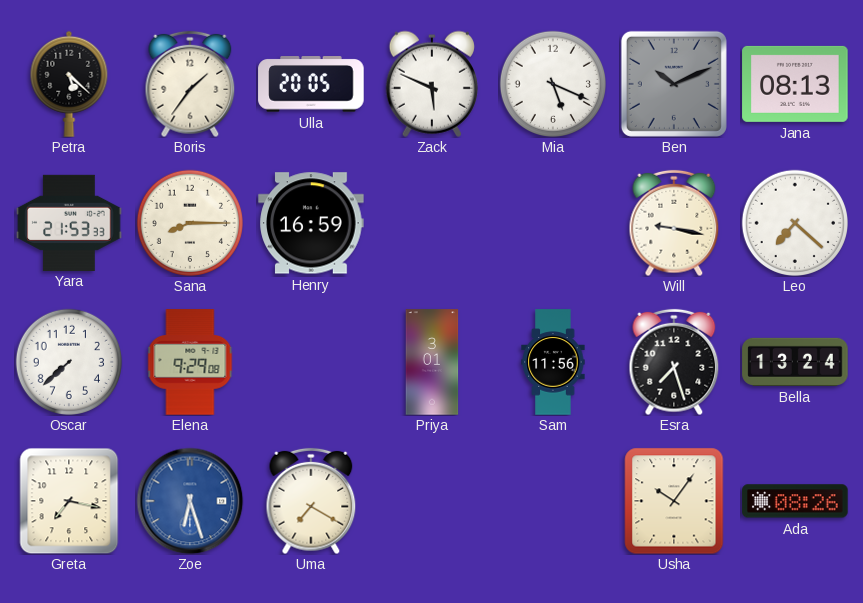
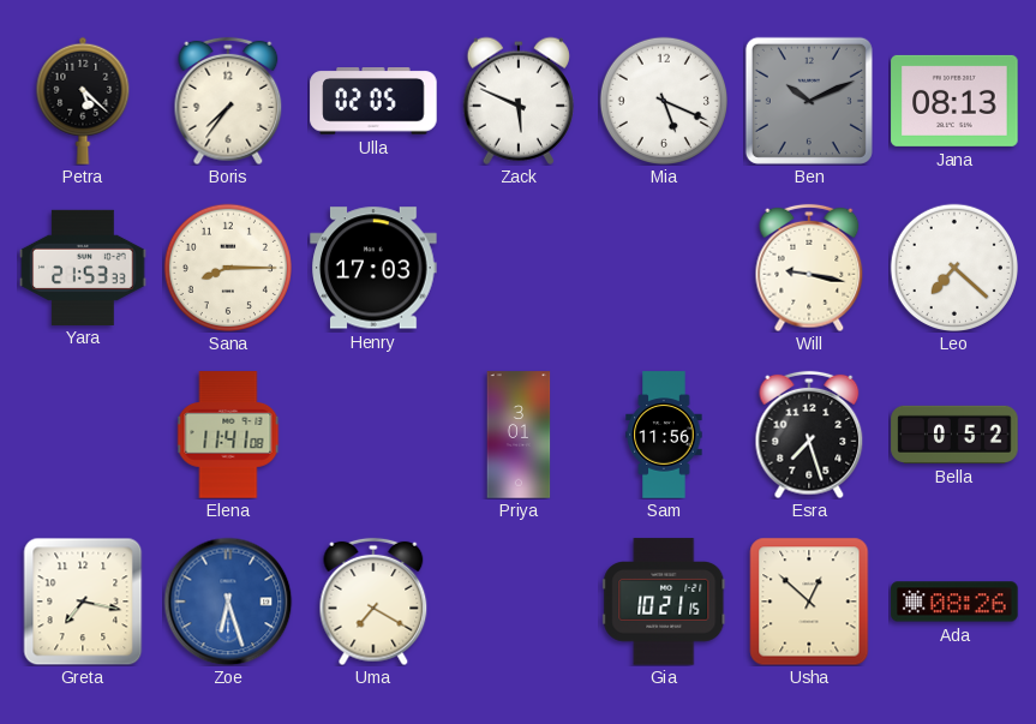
Boris: 1:36 -> 7:36
Ulla: 20:05 -> 02:05
Henry: 16:59 -> 17:03
Oscar: 7:38 -> none
Elena: 9:29 -> 11:41
Bella: 13:24 -> 0:52
Gia: none -> 10:21
Usha: 10:06 -> 12:52
